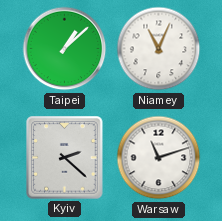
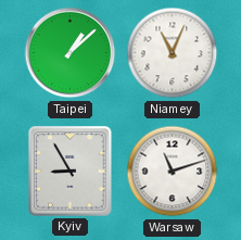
Kyiv: 2:22 -> 8:55
